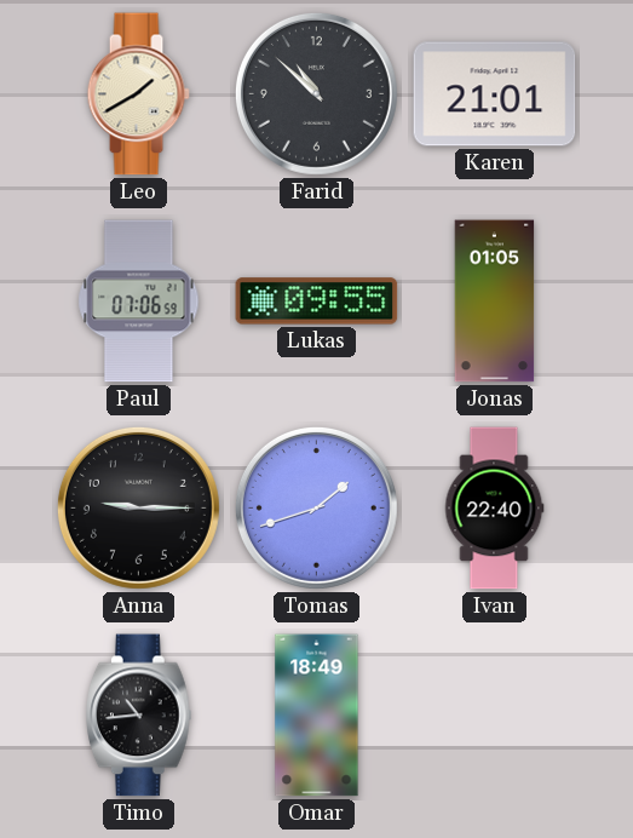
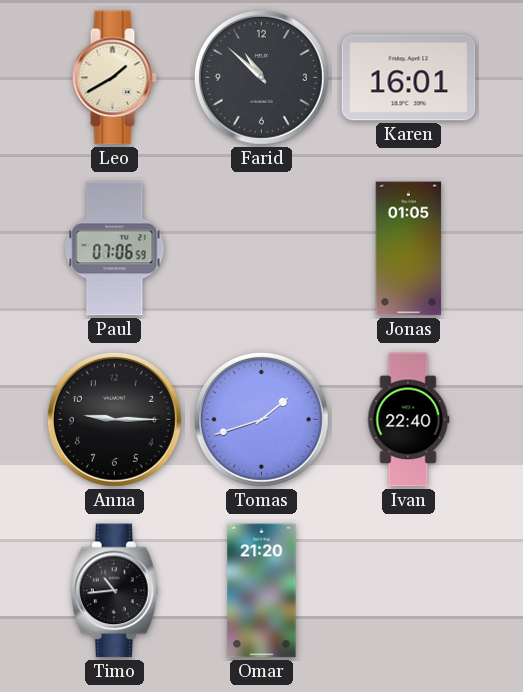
Karen: 21:01 -> 16:01
Lukas: 09:55 -> none
Omar: 18:49 -> 21:20
